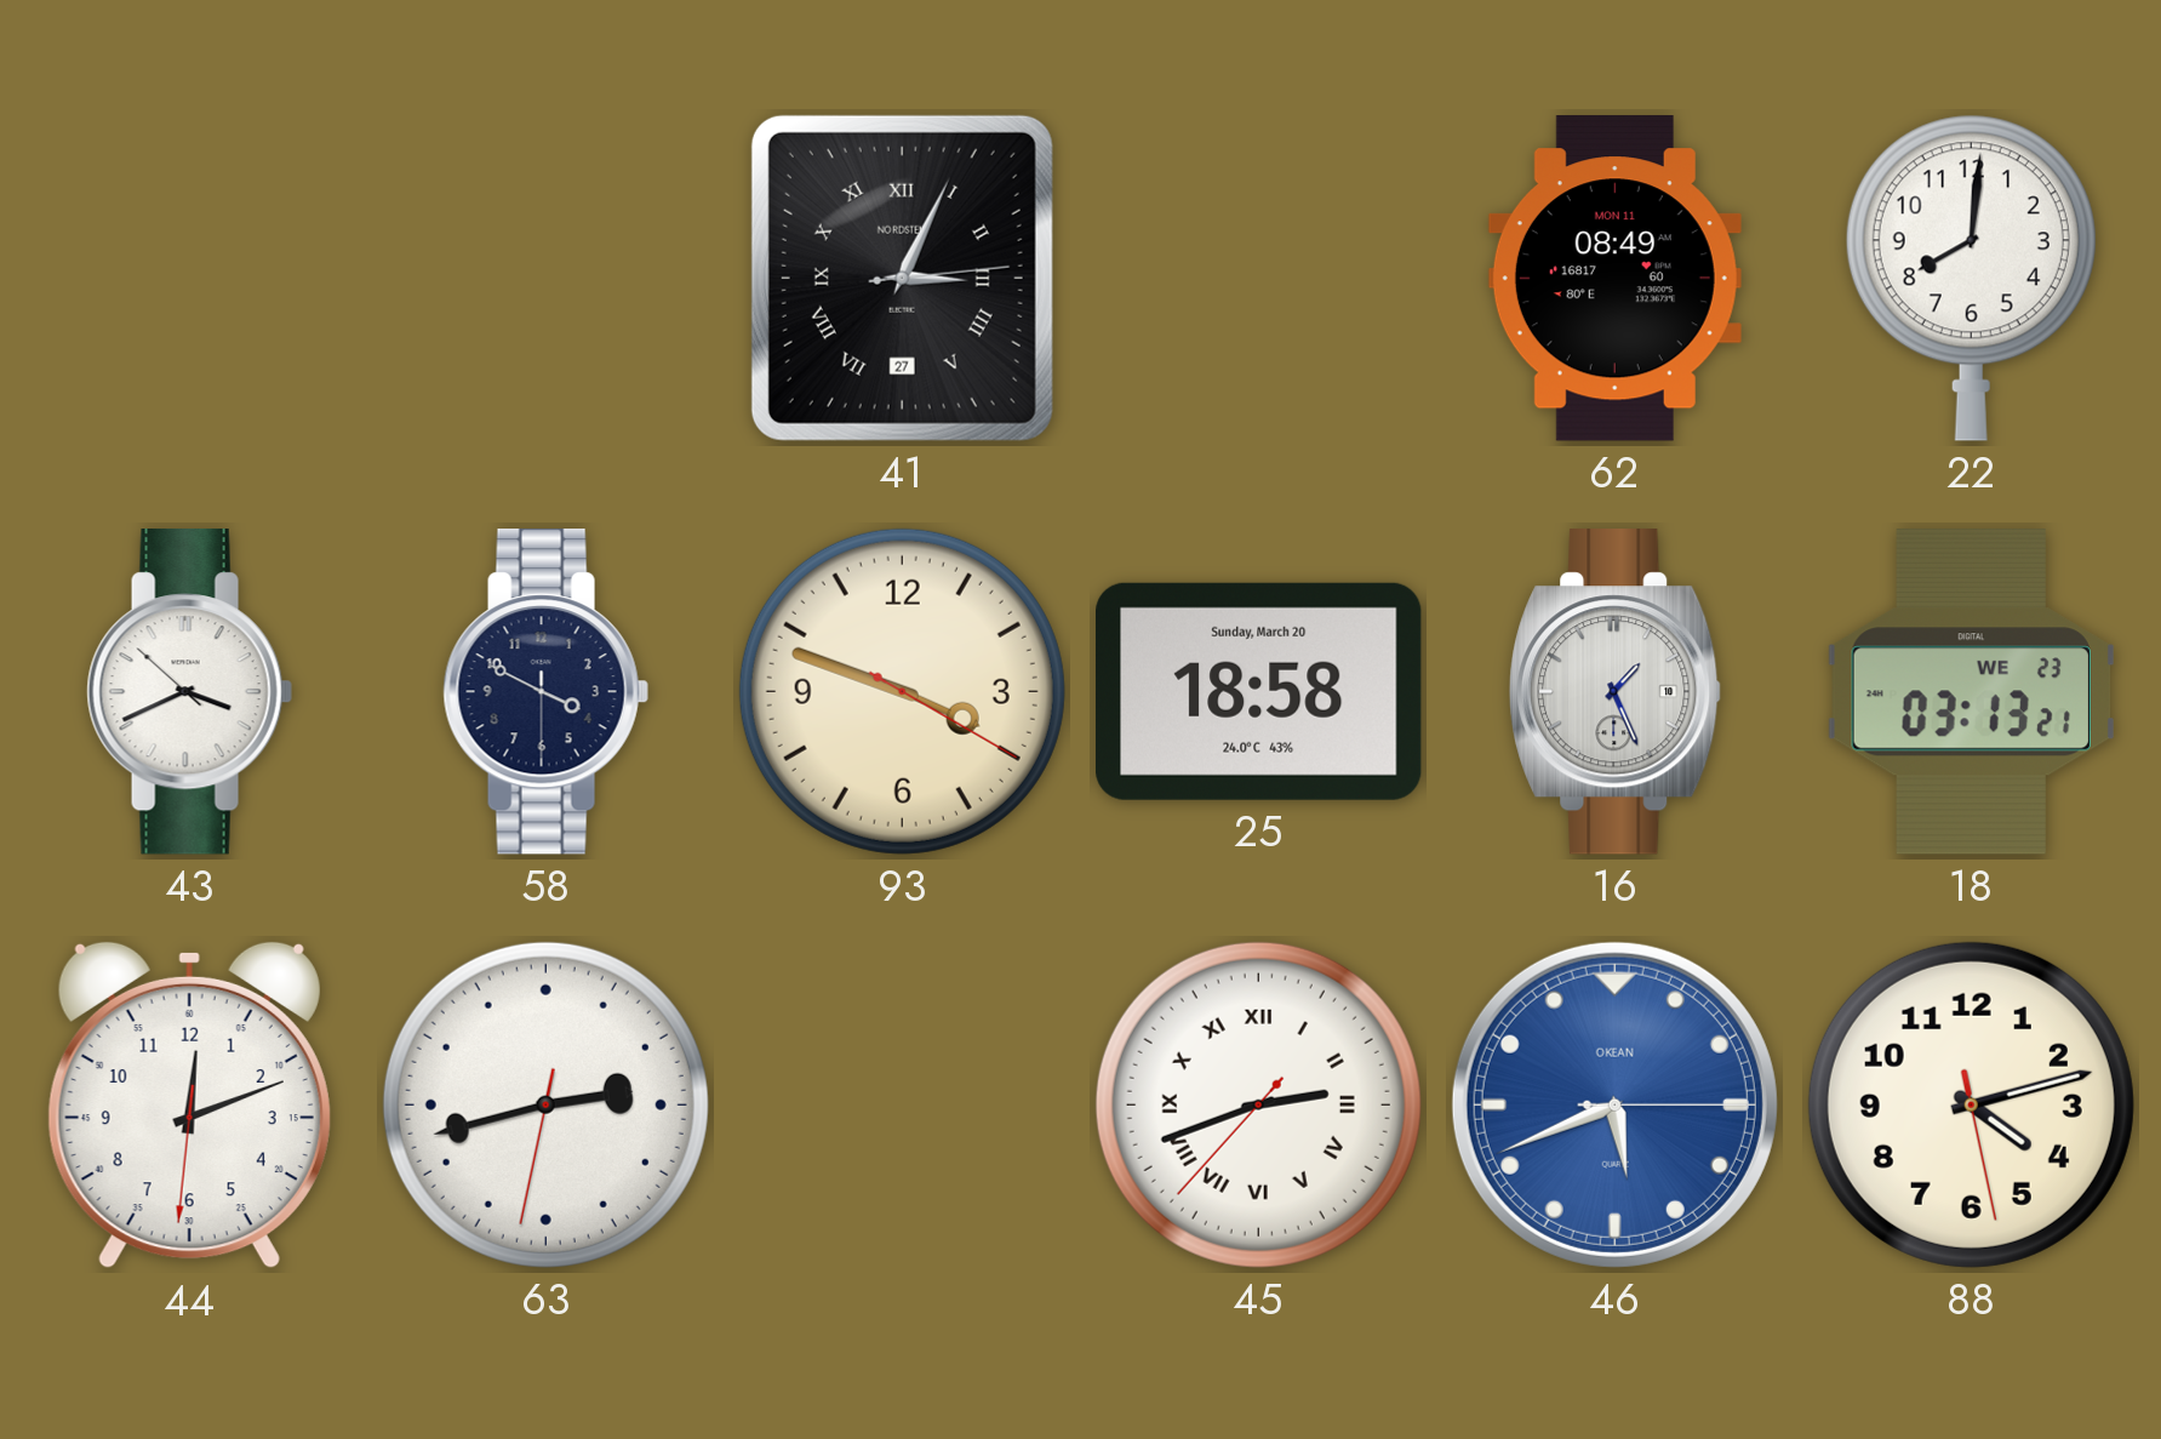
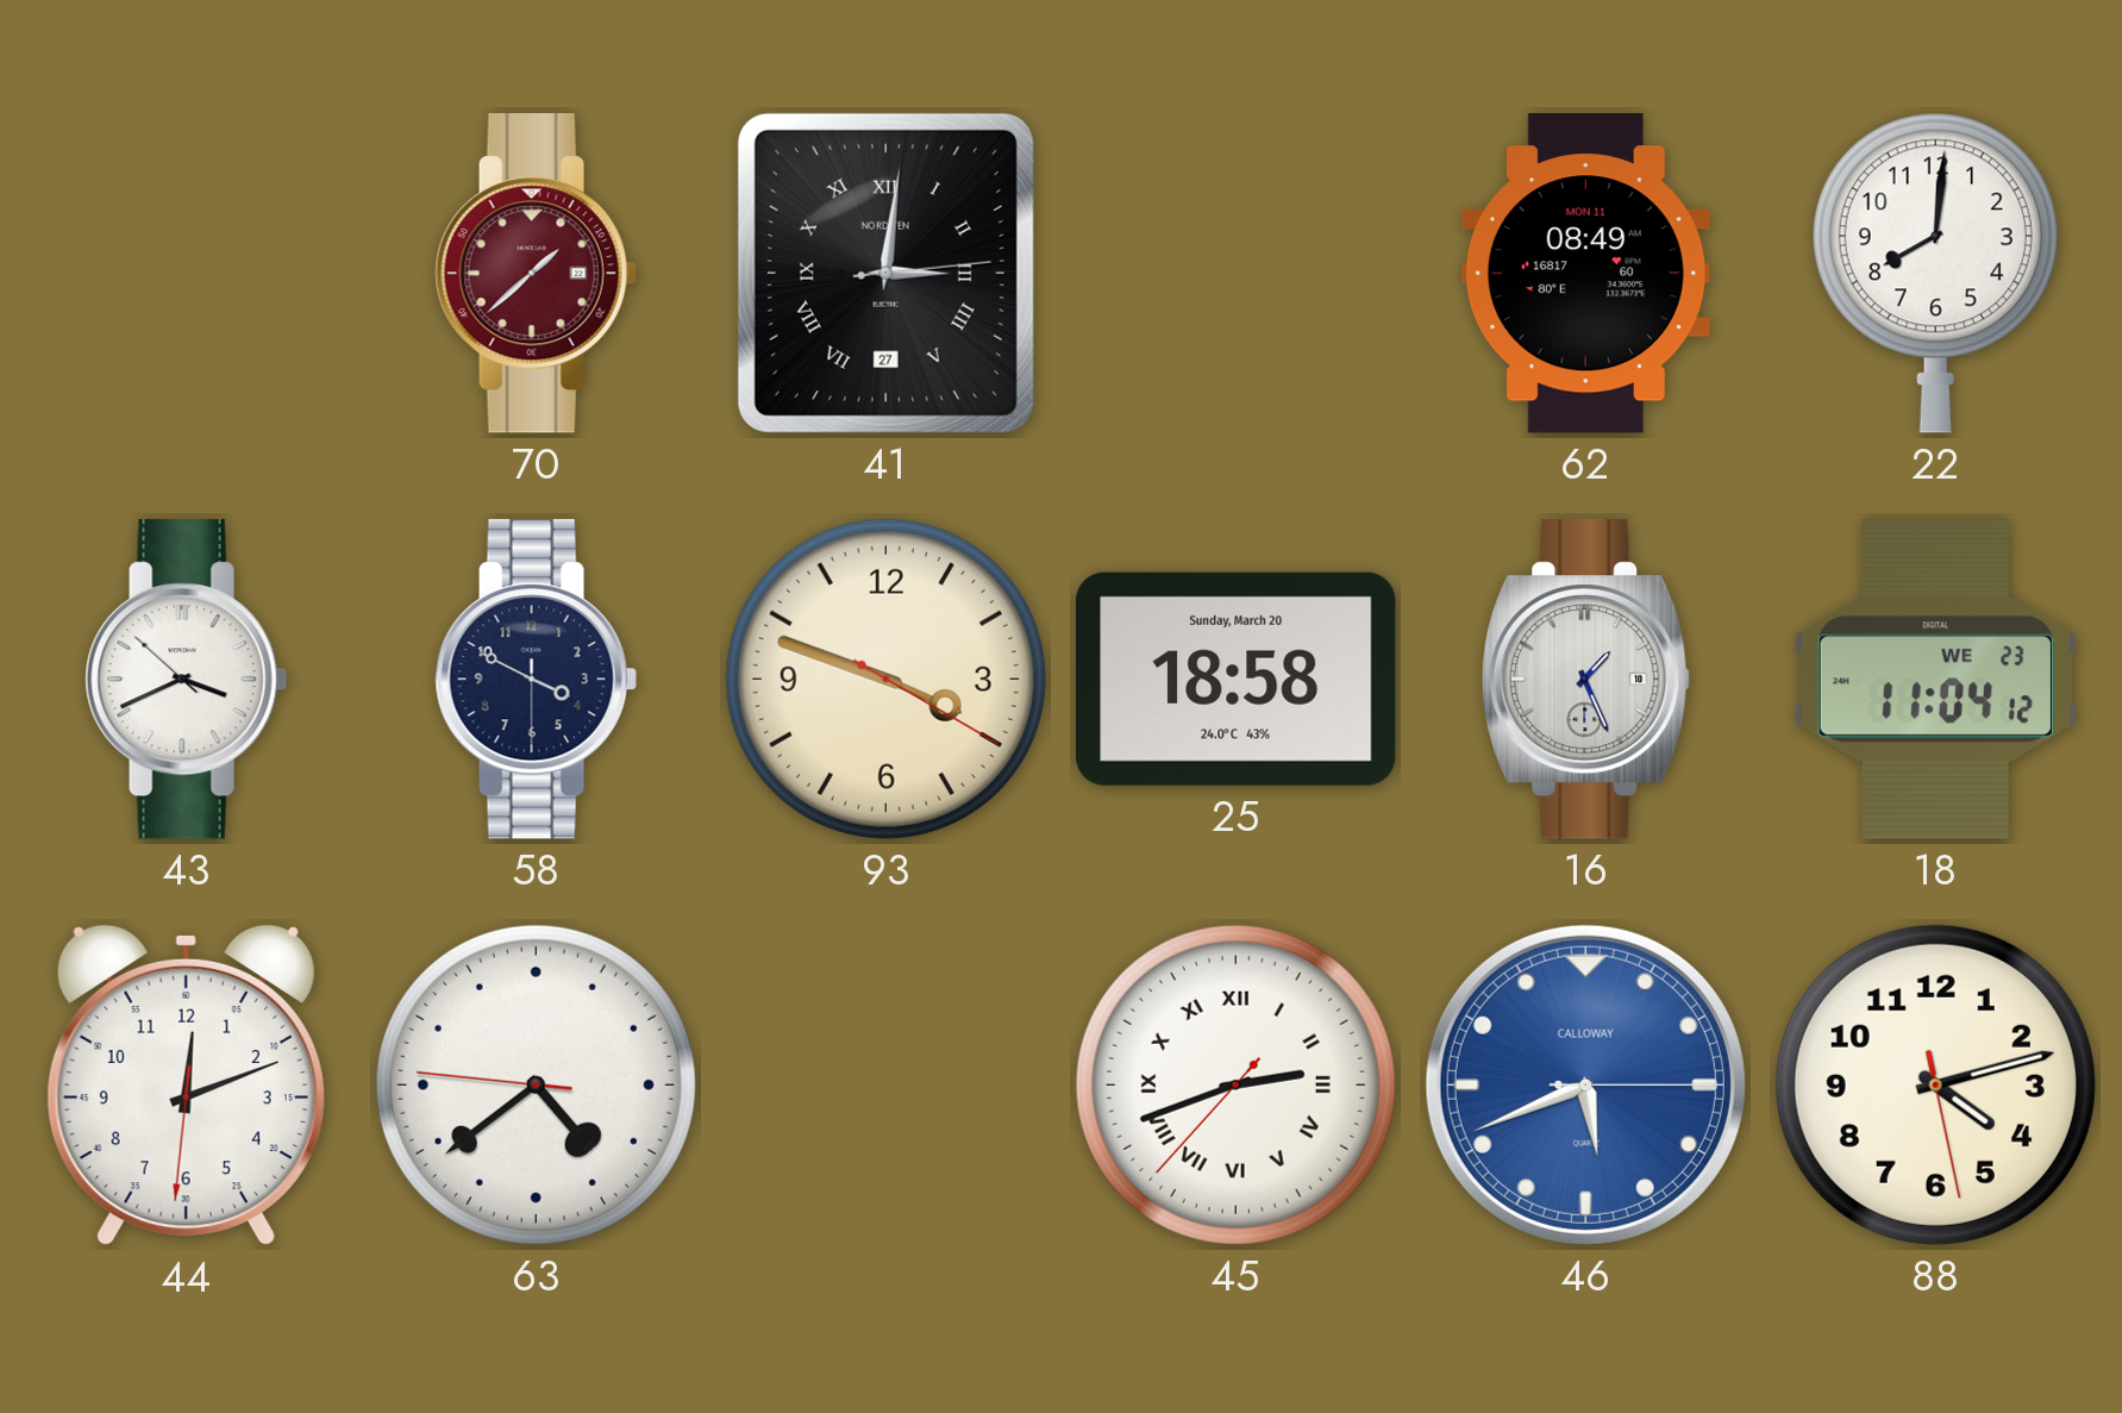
70: none -> 1:38
41: 3:04 -> 3:01
18: 03:13 -> 11:04
63: 2:42 -> 4:38
46 brand: OKEAN -> CALLOWAY
